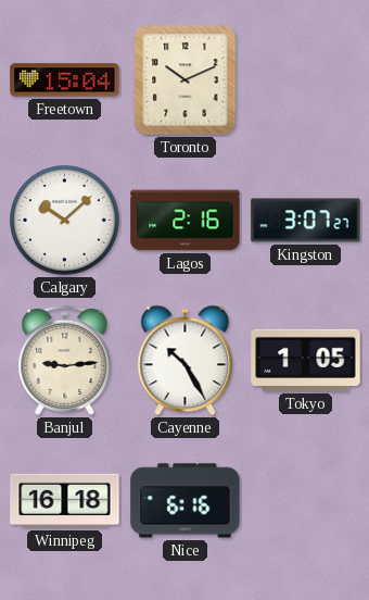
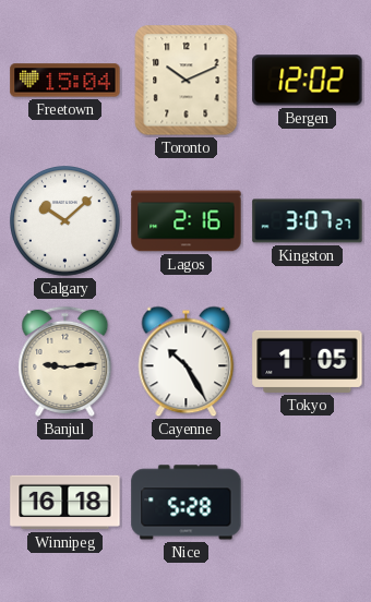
Bergen: none -> 12:02
Nice: 6:16 -> 5:28
